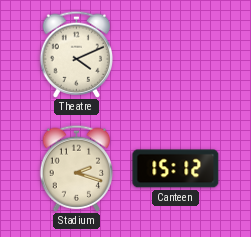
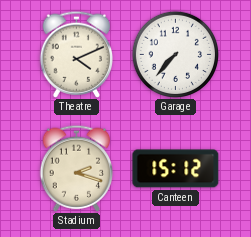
Garage: none -> 7:37
